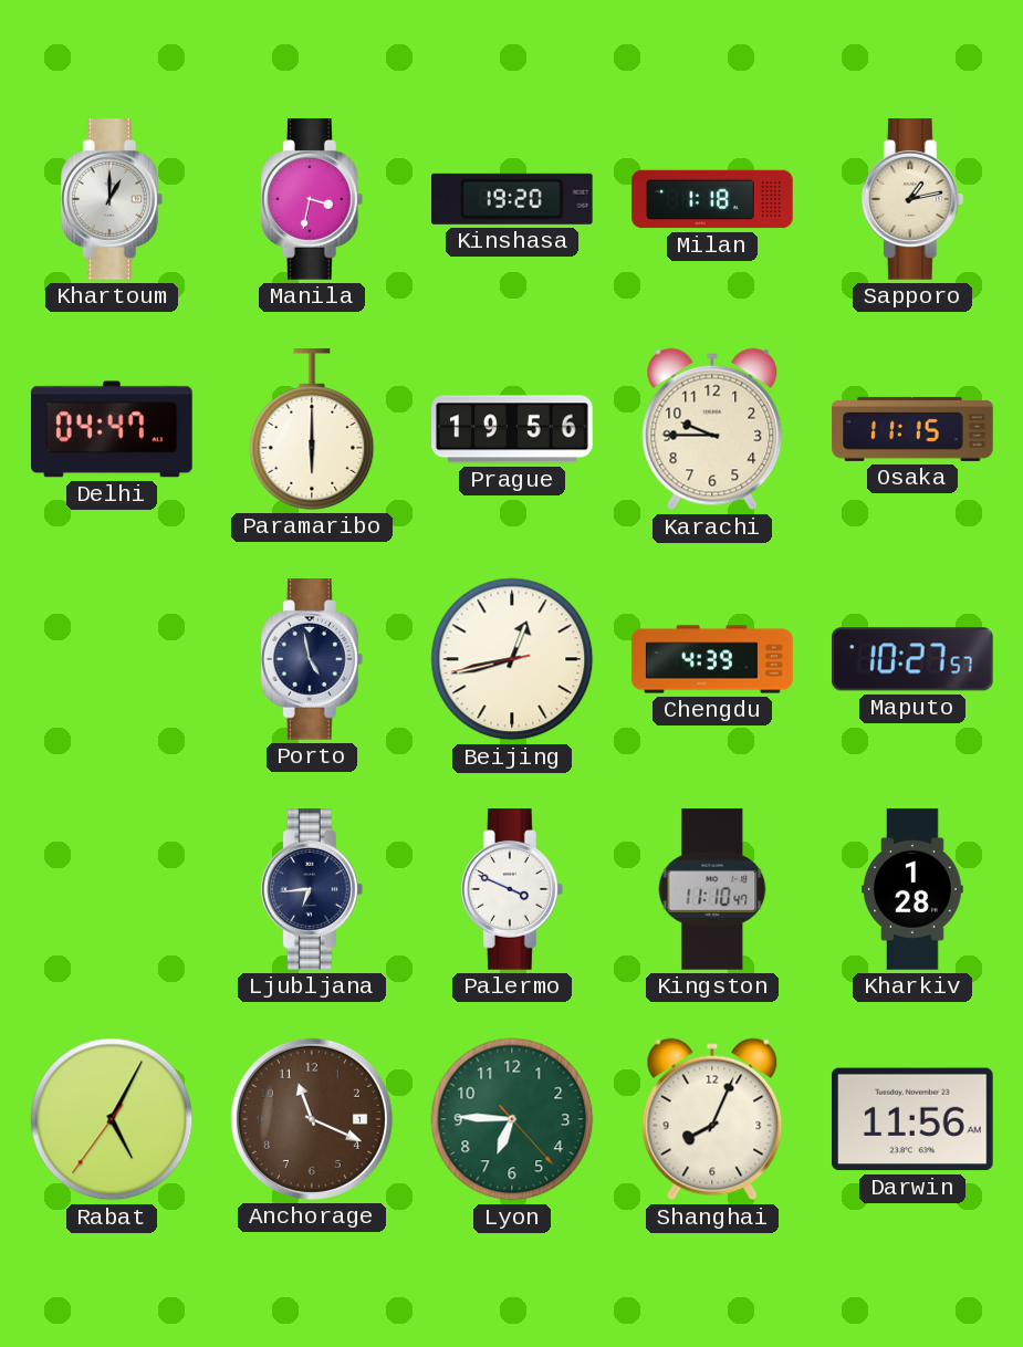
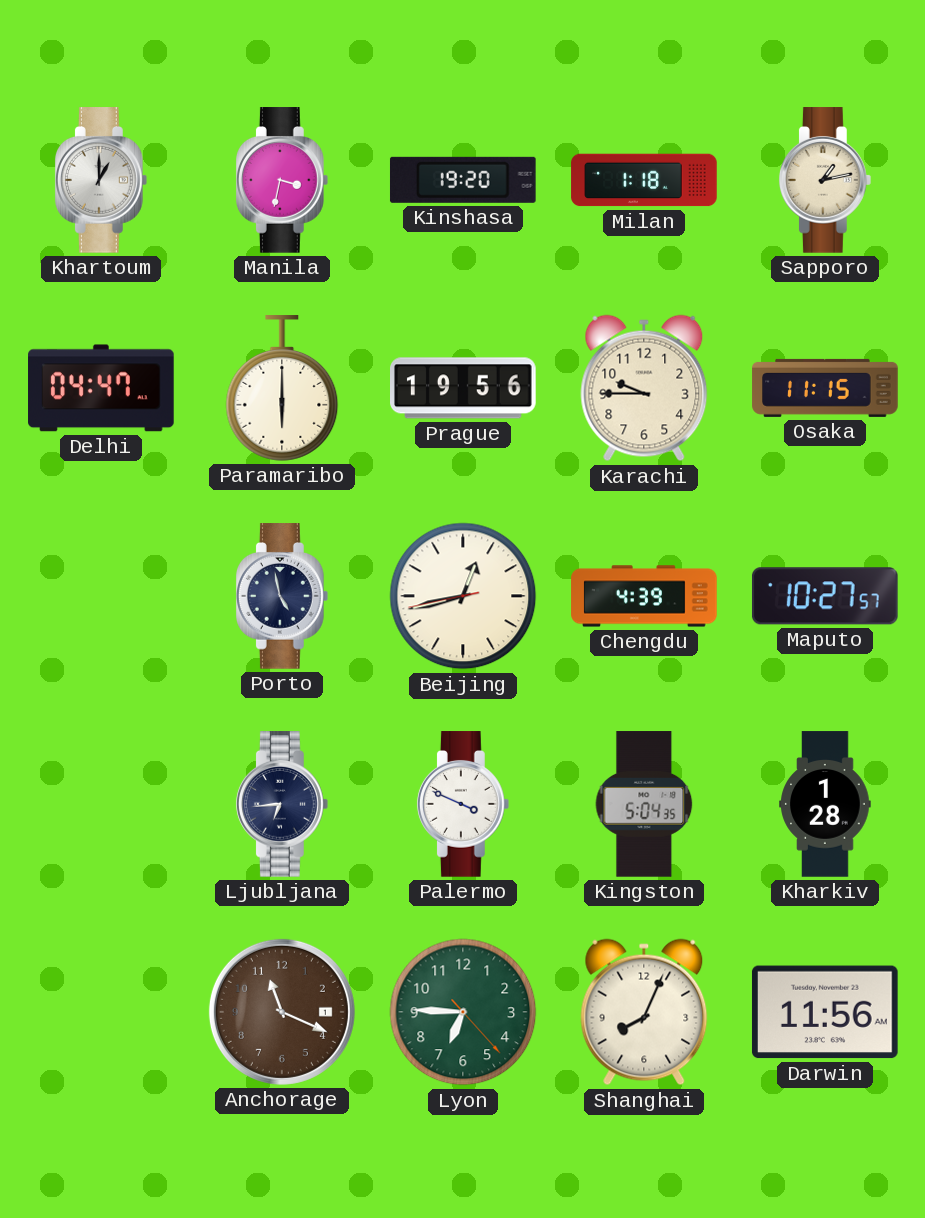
Kingston: 11:10 -> 5:04
Rabat: 5:04 -> none
